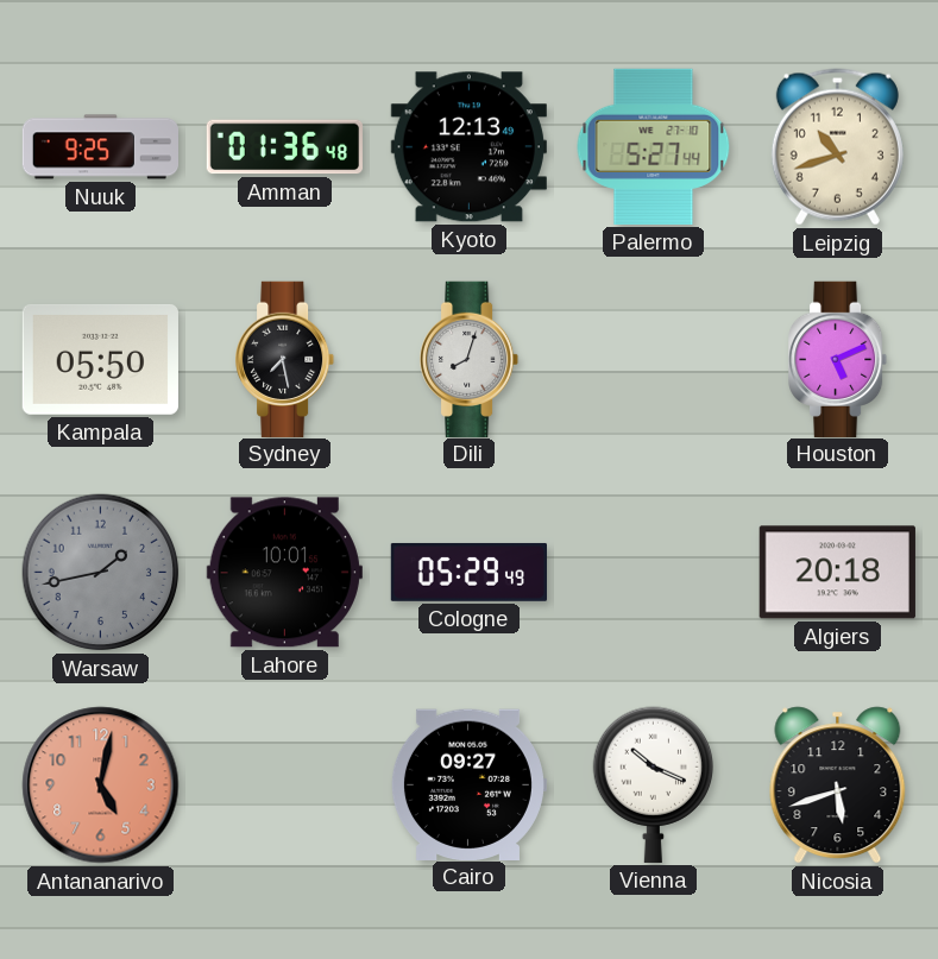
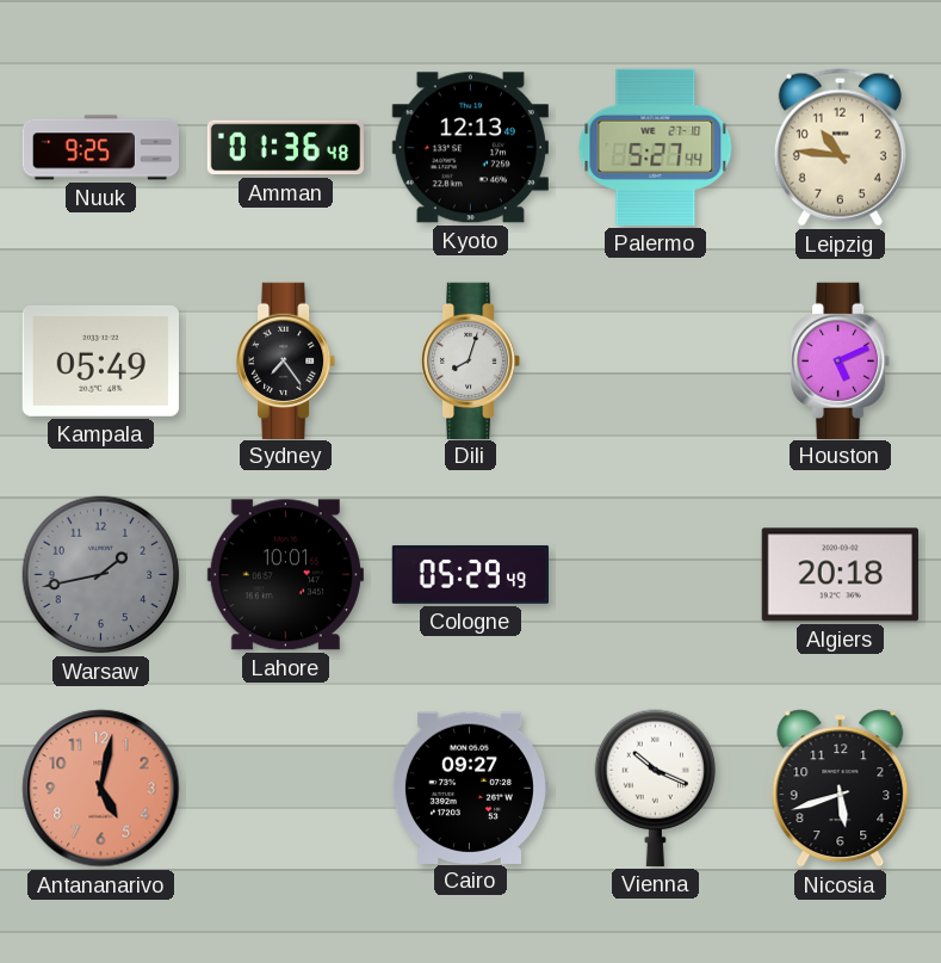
Leipzig: 10:42 -> 10:46
Kampala: 05:50 -> 05:49
Sydney: 7:28 -> 7:24
